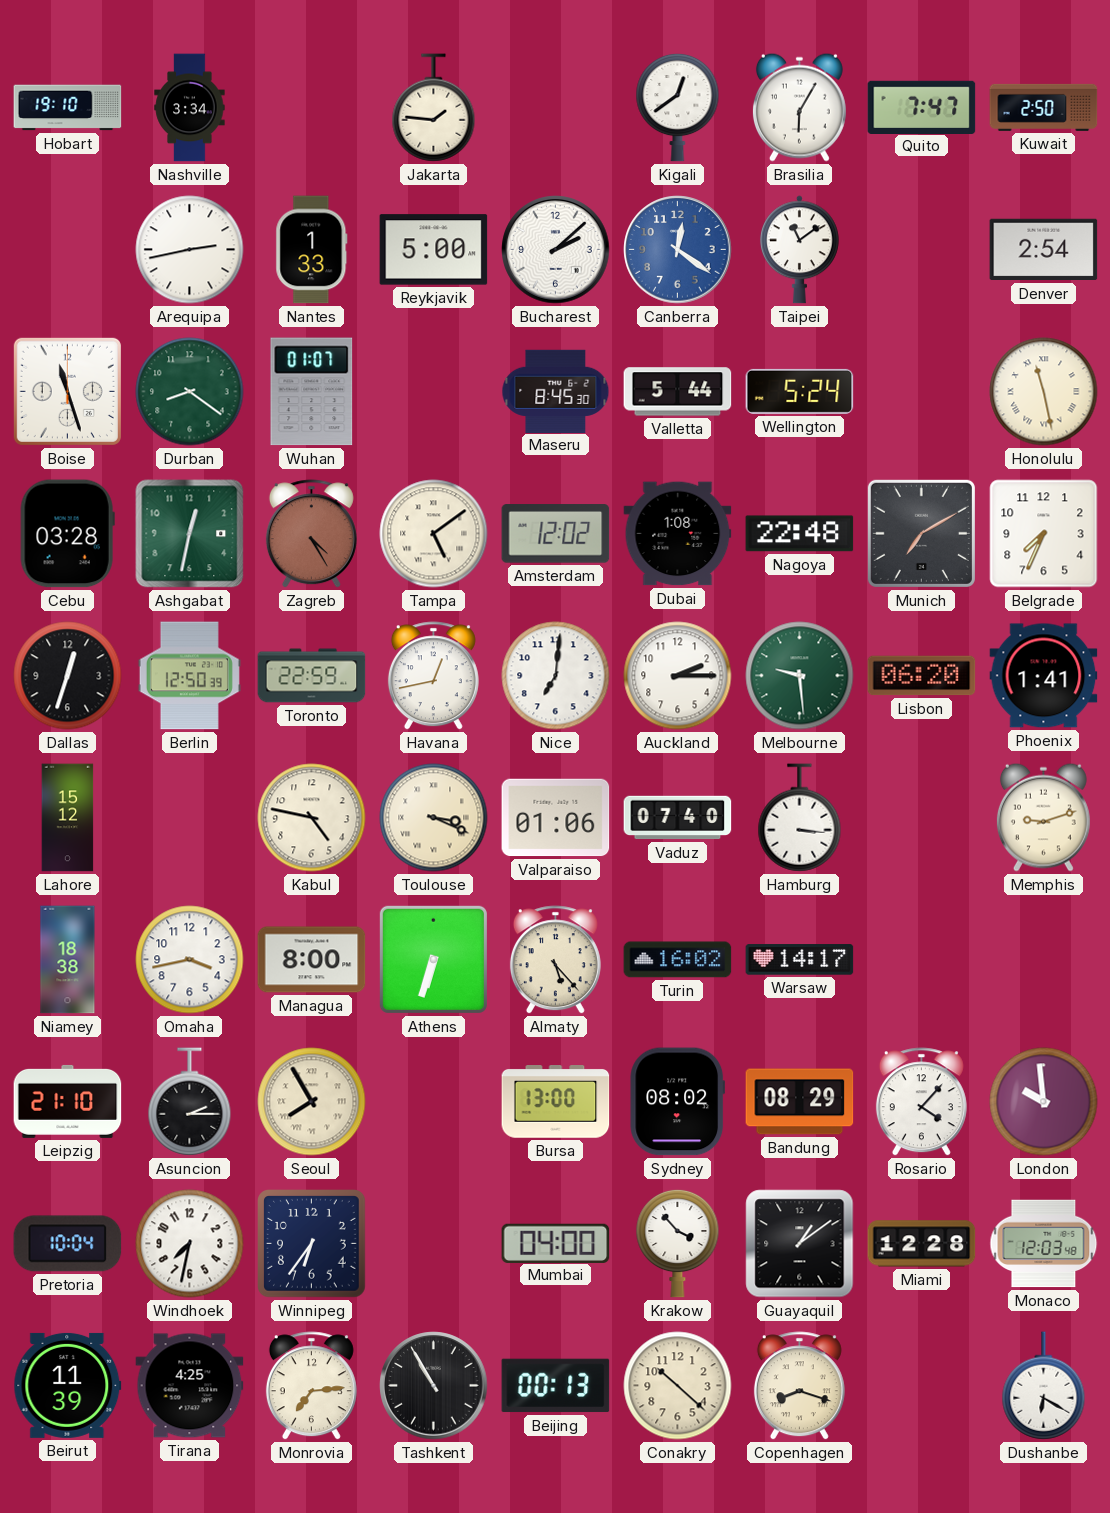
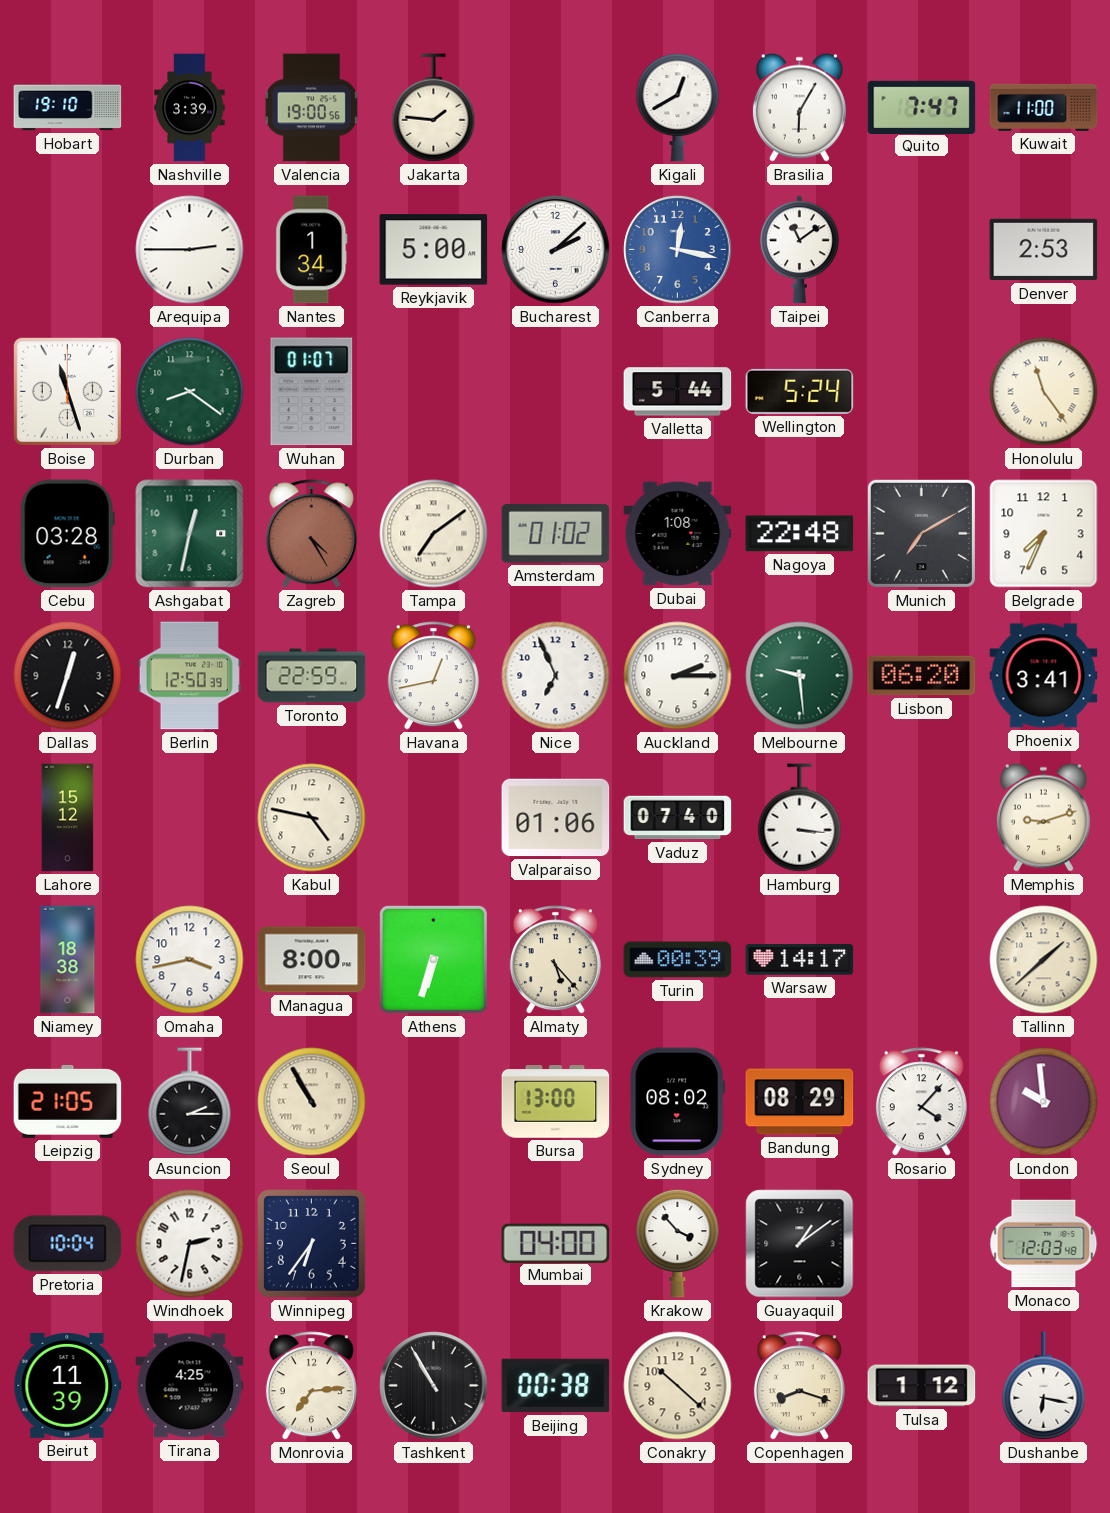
Nashville: 3:34 -> 3:39
Valencia: none -> 19:00
Kigali: 12:39 -> 12:40
Kuwait: 2:50 -> 11:00
Arequipa: 2:43 -> 2:45
Nantes: 1:33 -> 1:34
Canberra: 12:21 -> 12:17
Denver: 2:54 -> 2:53
Maseru: 8:45 -> none
Honolulu: 11:28 -> 11:24
Tampa: 5:09 -> 7:09
Amsterdam: 12:02 -> 01:02
Nice: 7:01 -> 6:56
Phoenix: 1:41 -> 3:41
Toulouse: 3:19 -> none
Turin: 16:02 -> 00:39
Tallinn: none -> 1:38
Leipzig: 21:10 -> 21:05
Seoul: 7:55 -> 10:55
Windhoek: 7:32 -> 2:32
Miami: 12:28 -> none
Beijing: 00:13 -> 00:38
Tulsa: none -> 1:12
Dushanbe: 6:20 -> 6:17
